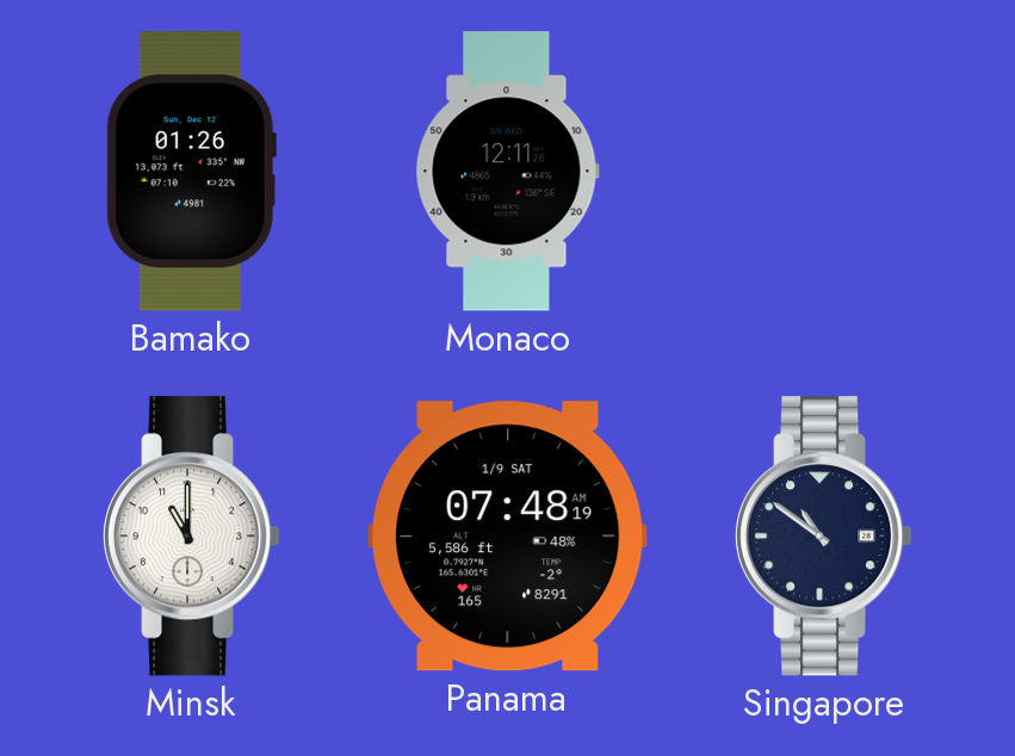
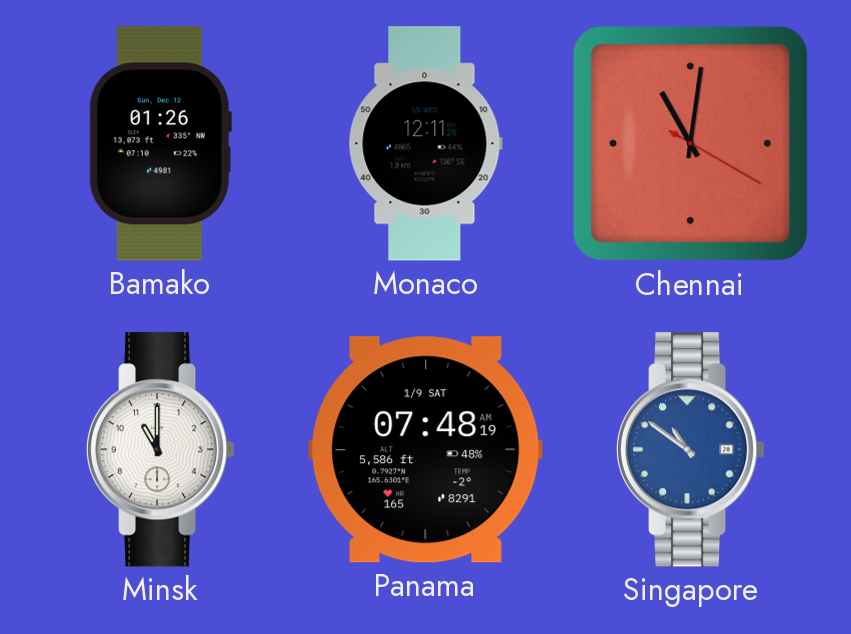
Chennai: none -> 11:01
Singapore dial: navy -> blue
